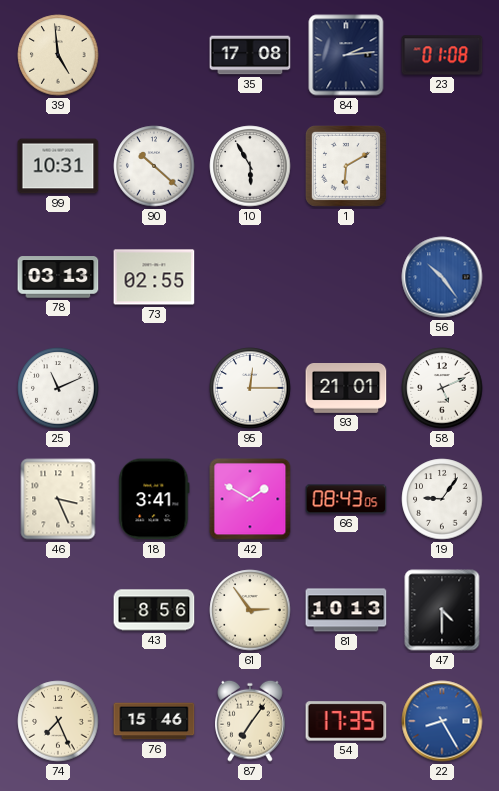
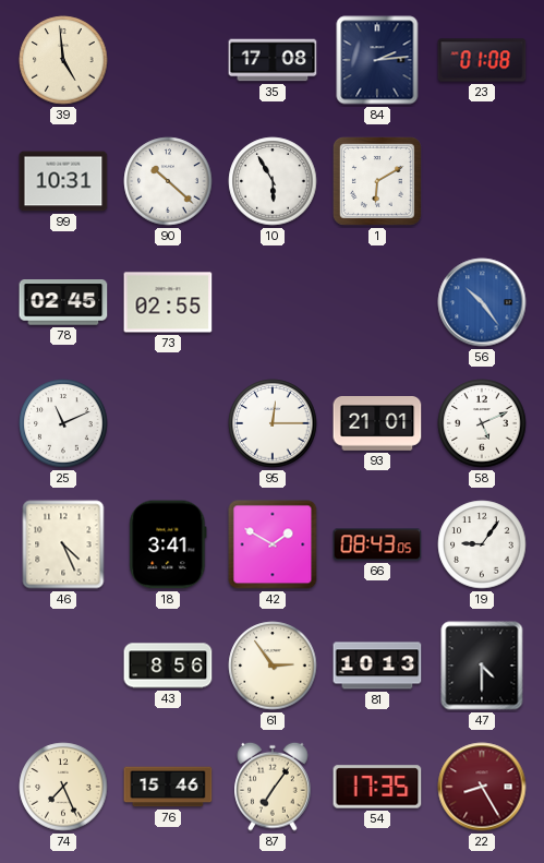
78: 03:13 -> 02:45
46: 3:26 -> 4:26
22 dial: blue -> burgundy
